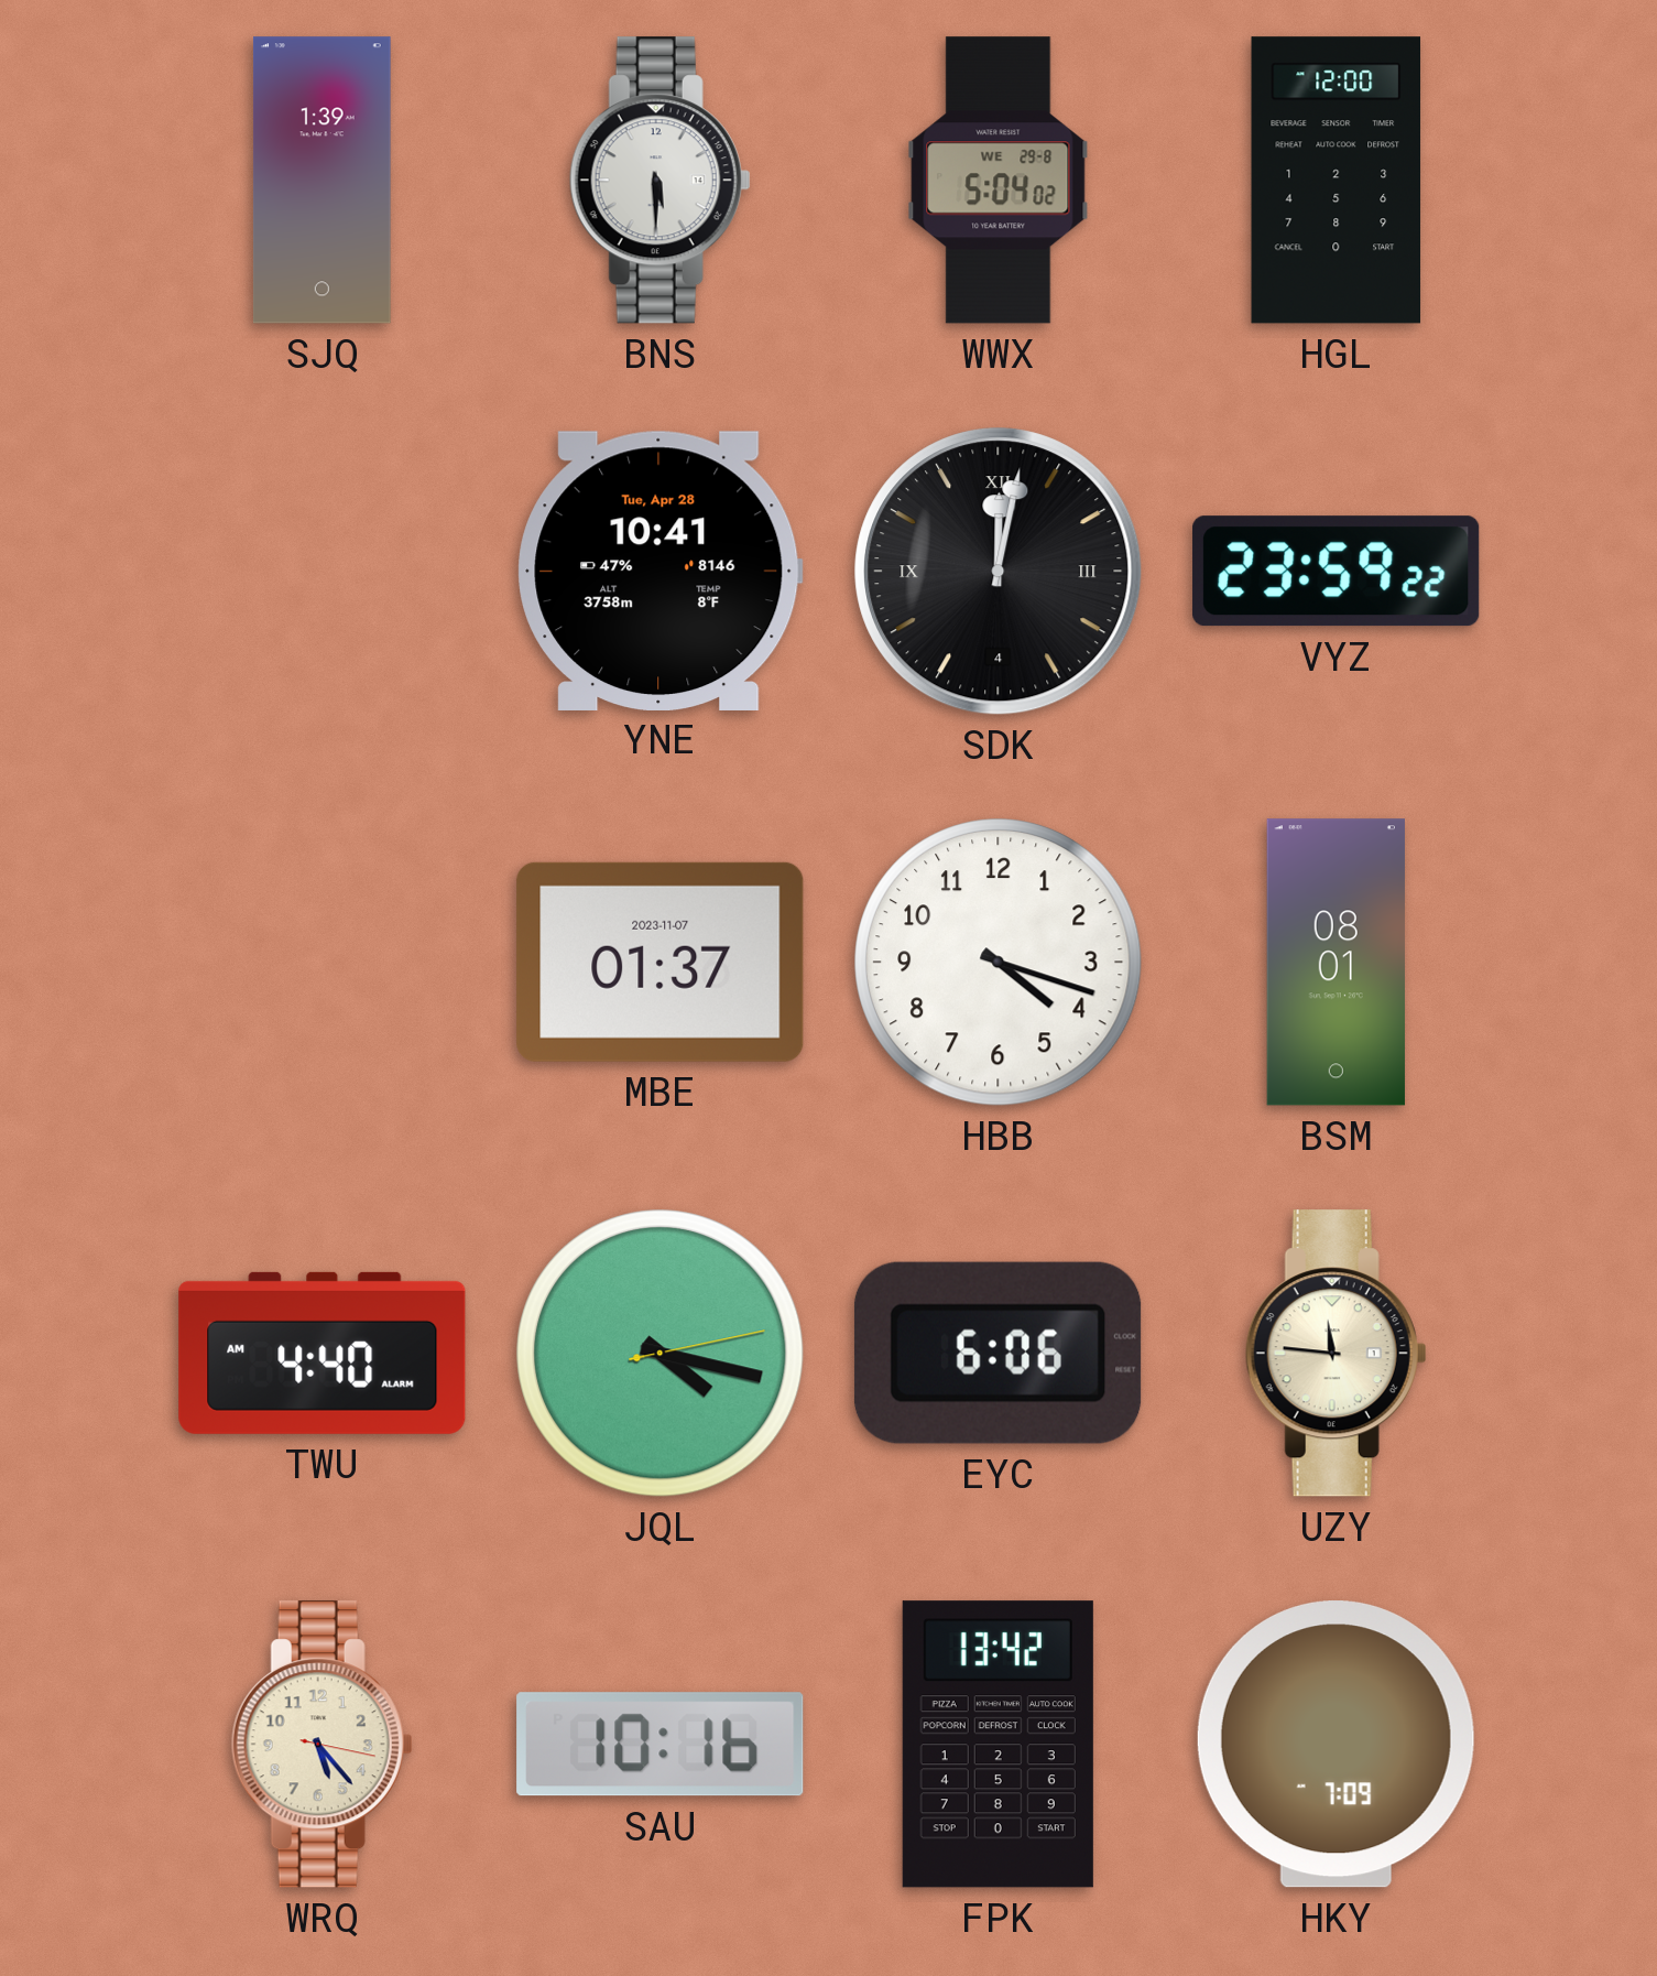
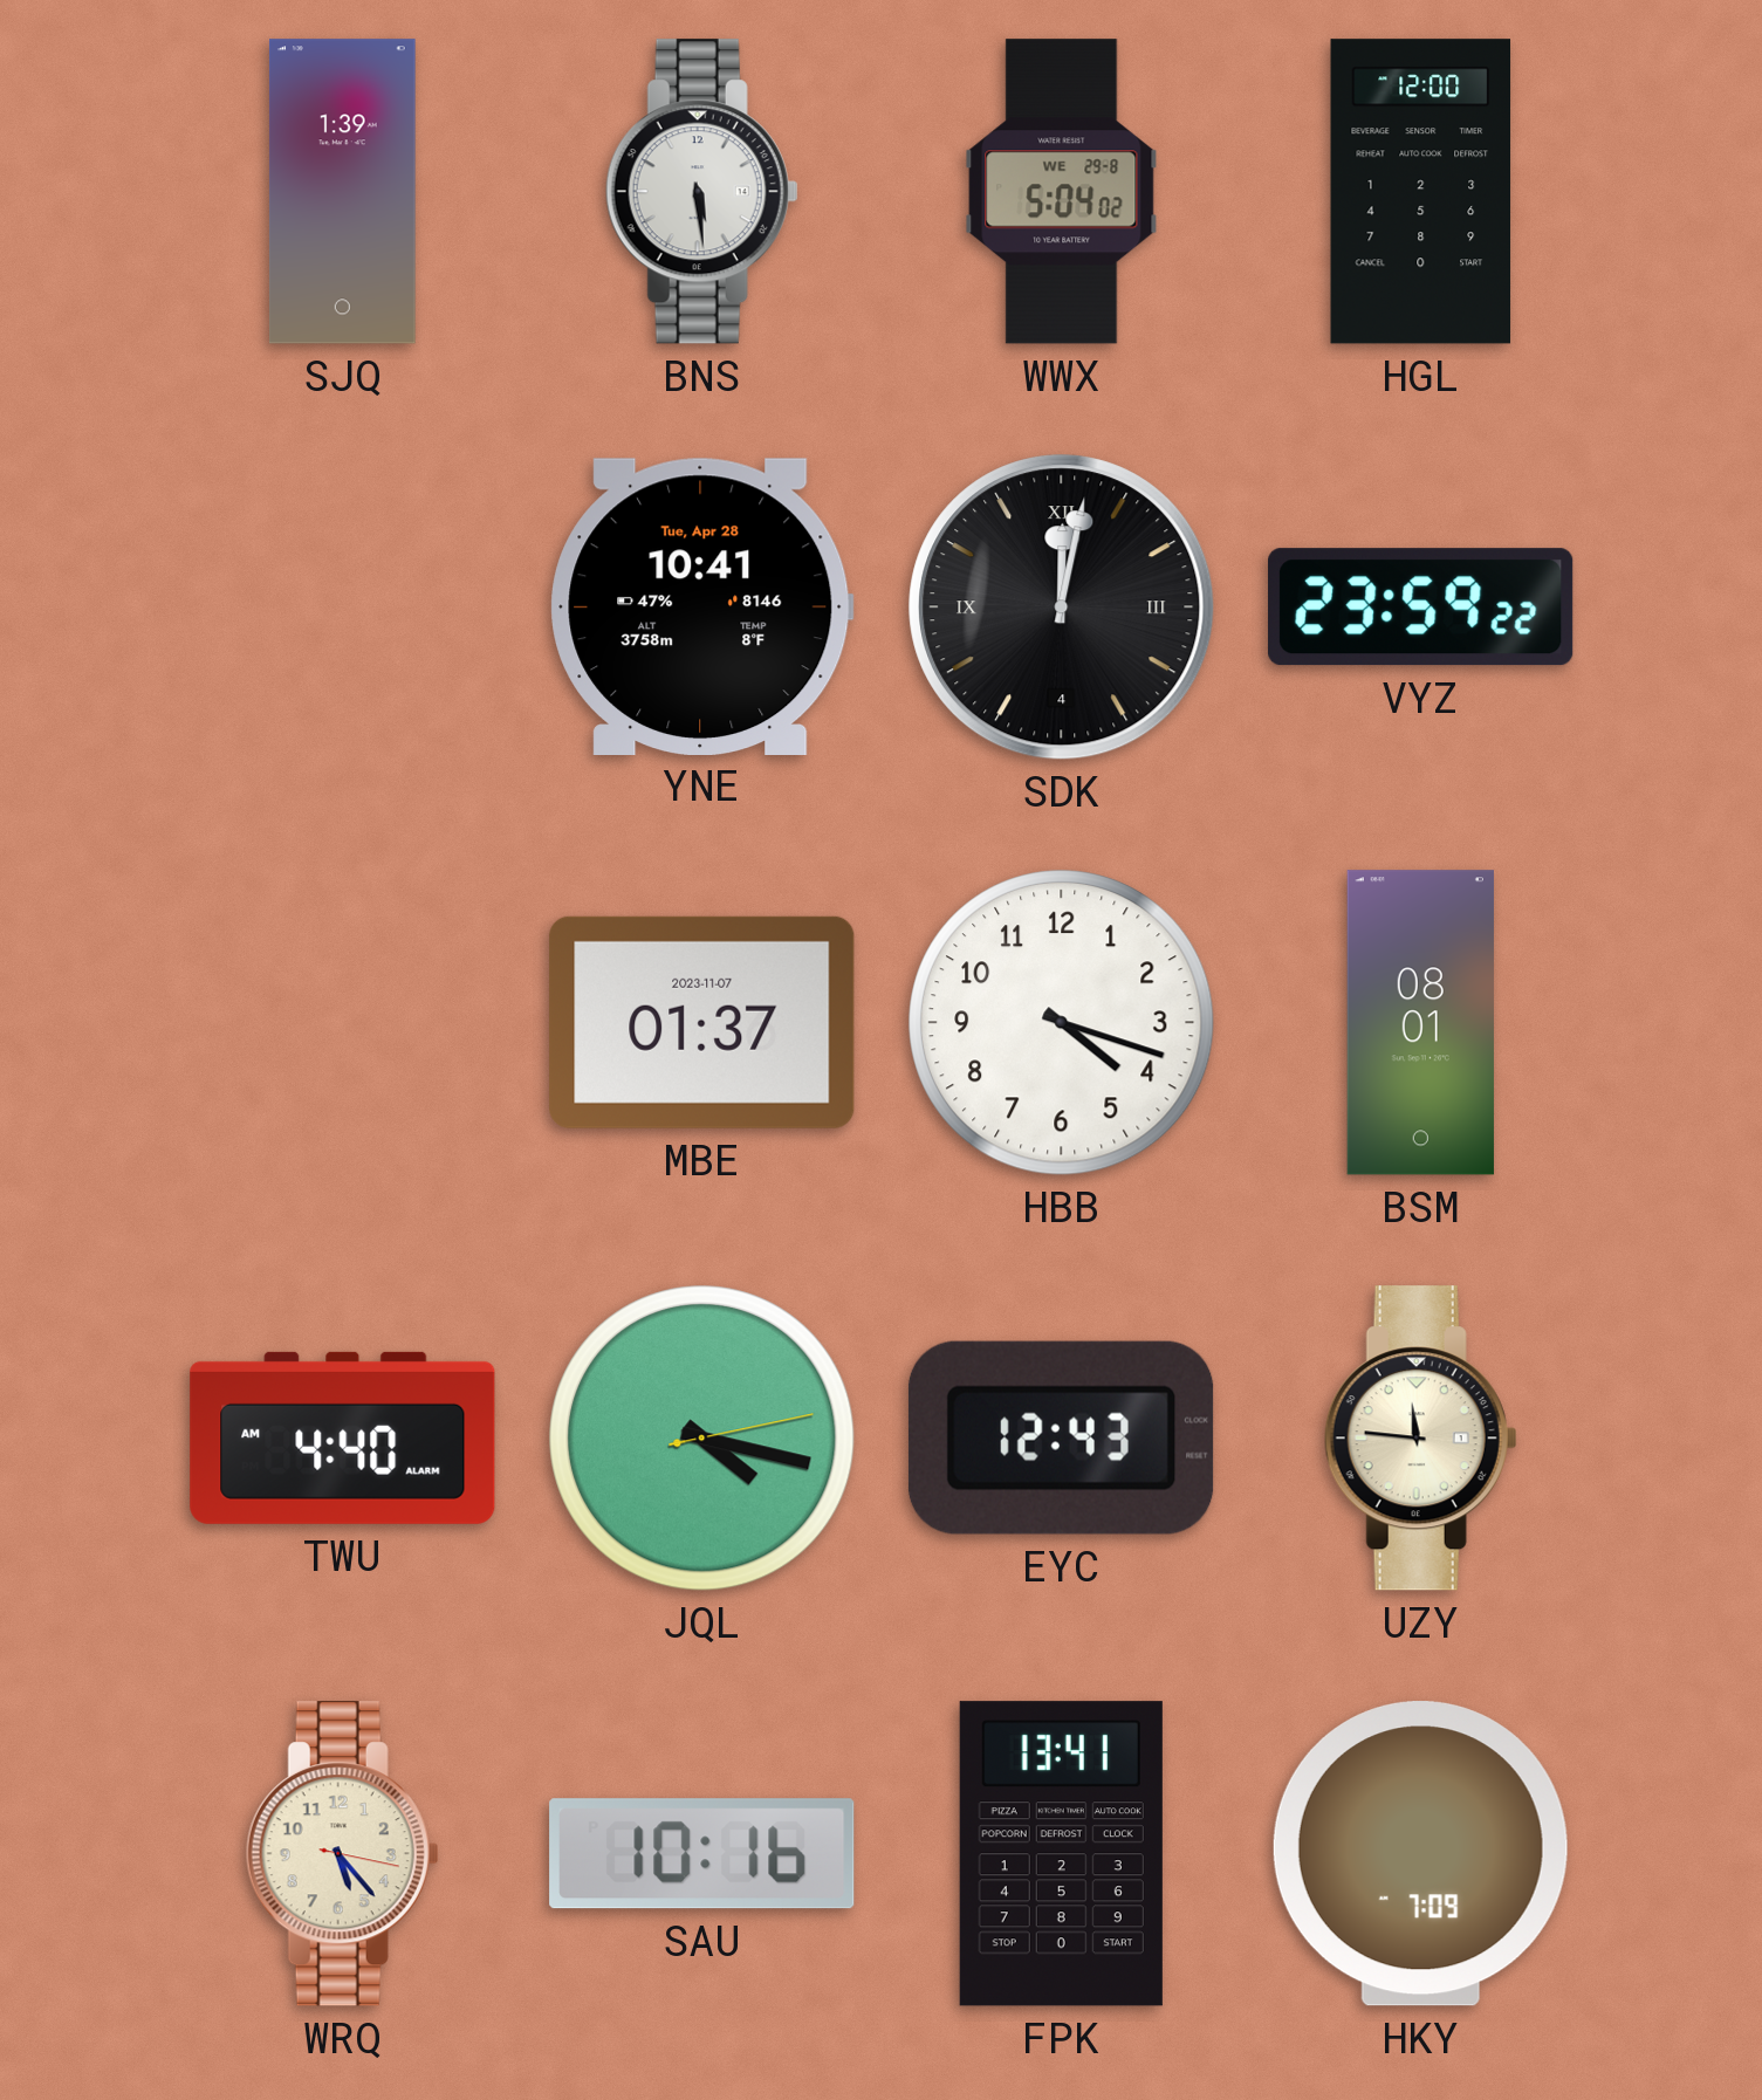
BNS: 5:30 -> 5:29
EYC: 6:06 -> 12:43
FPK: 13:42 -> 13:41
